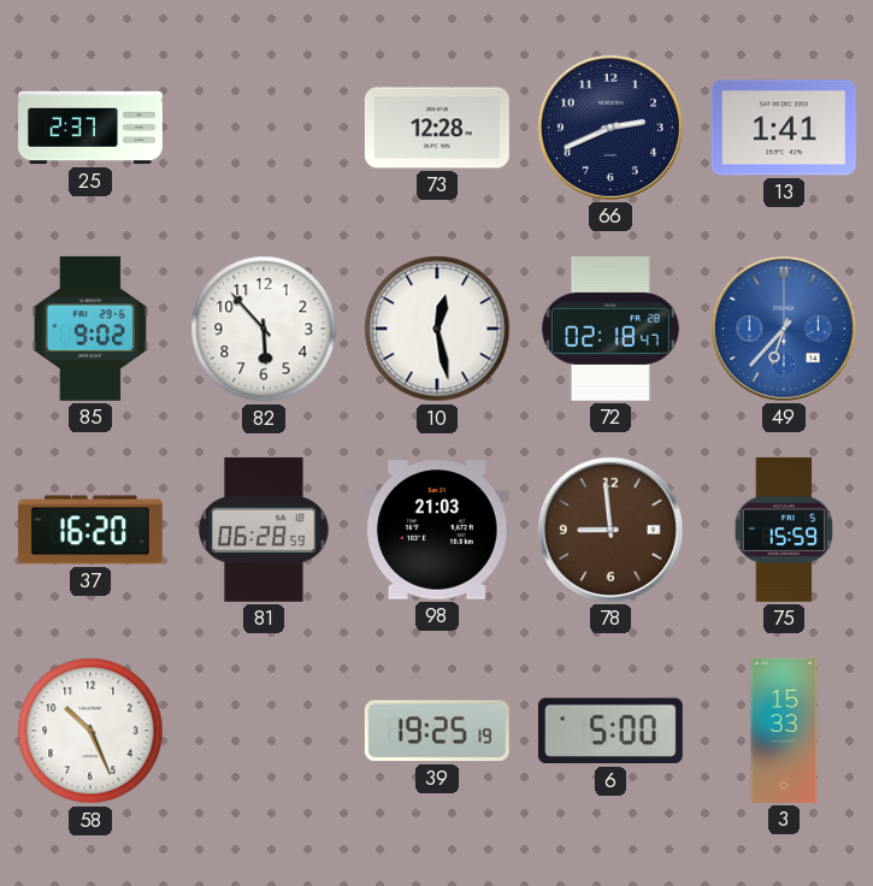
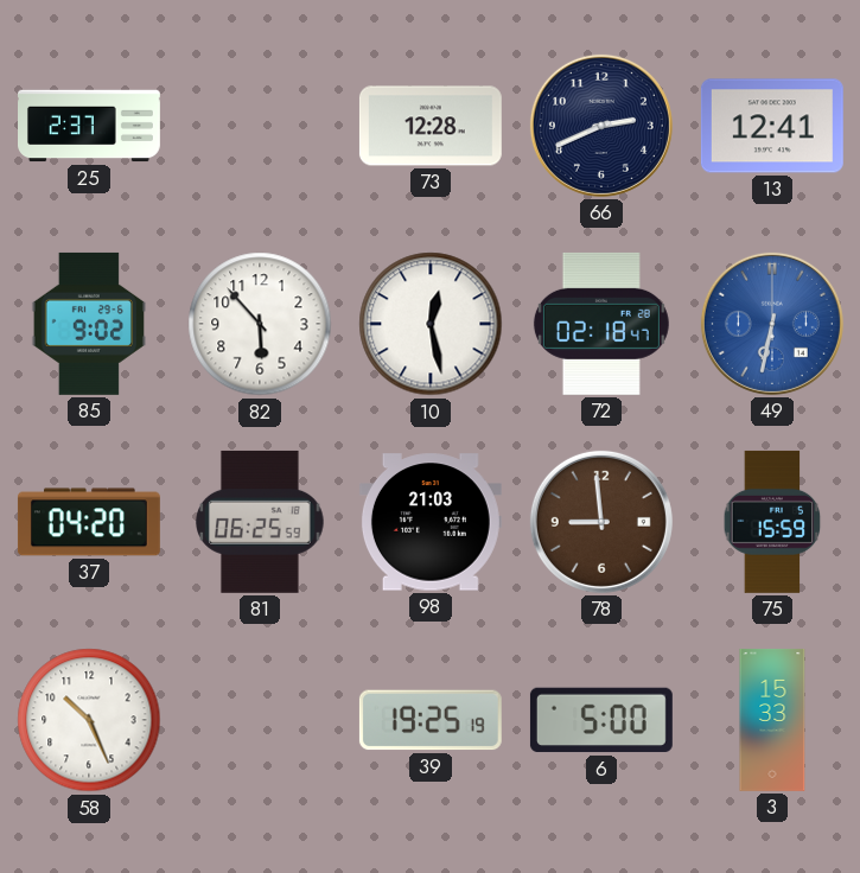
13: 1:41 -> 12:41
49: 6:37 -> 6:32
37: 16:20 -> 04:20
81: 06:28 -> 06:25
